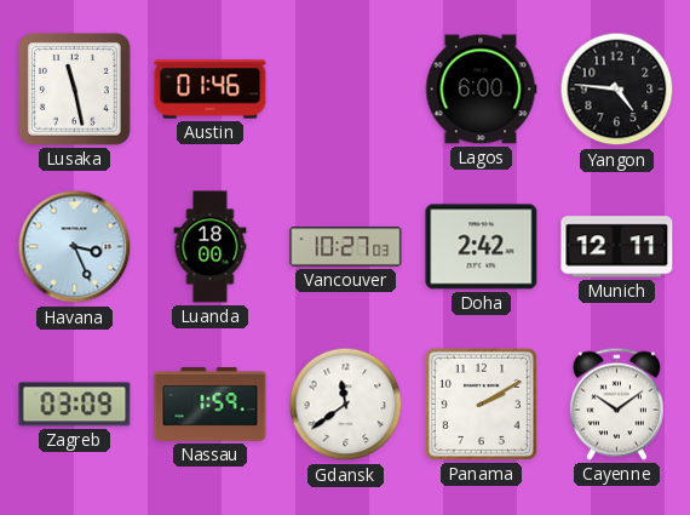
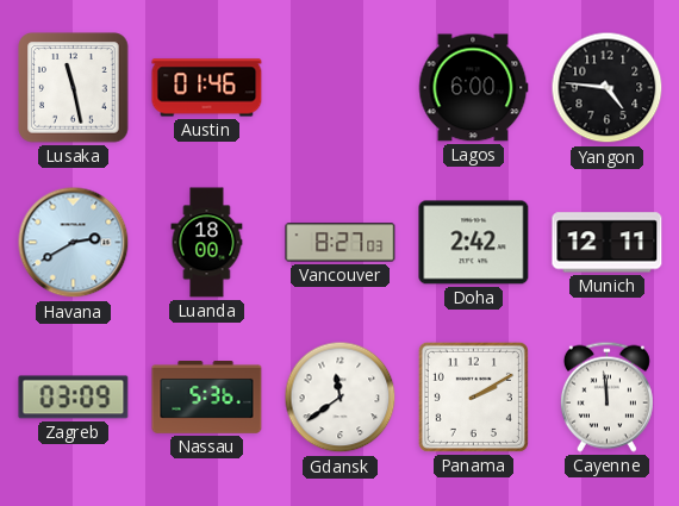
Havana: 3:26 -> 2:40
Vancouver: 10:27 -> 8:27
Nassau: 1:59 -> 5:36
Cayenne: 10:09 -> 11:59
